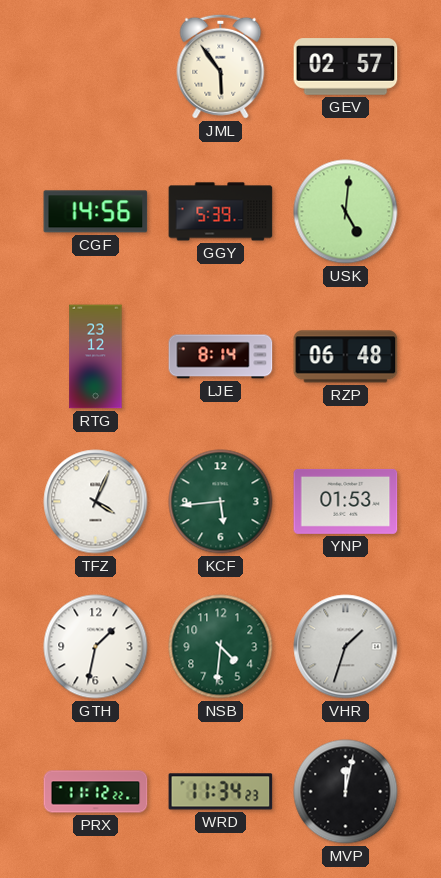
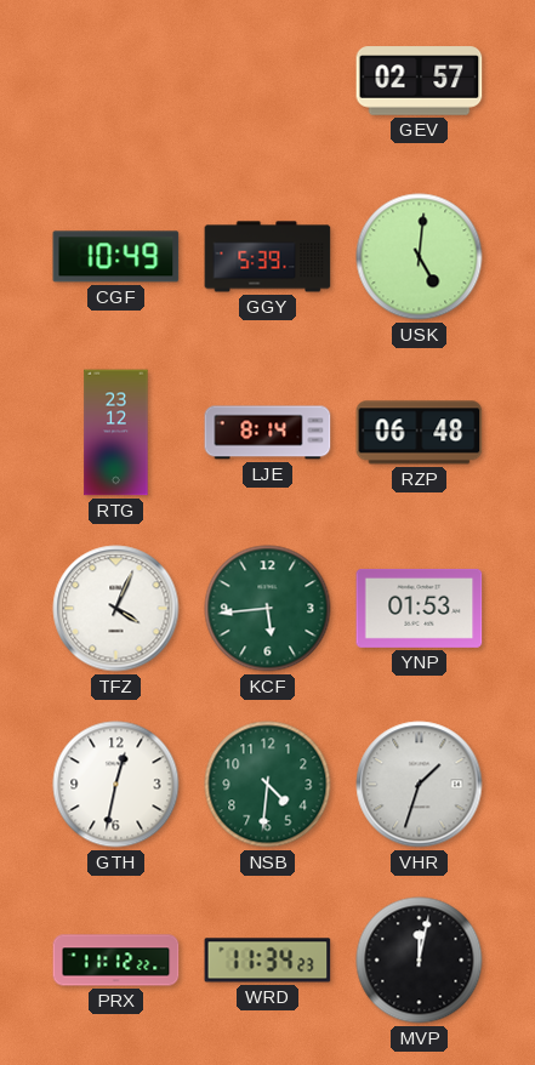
JML: 5:54 -> none
CGF: 14:56 -> 10:49
GTH: 1:32 -> 12:32
